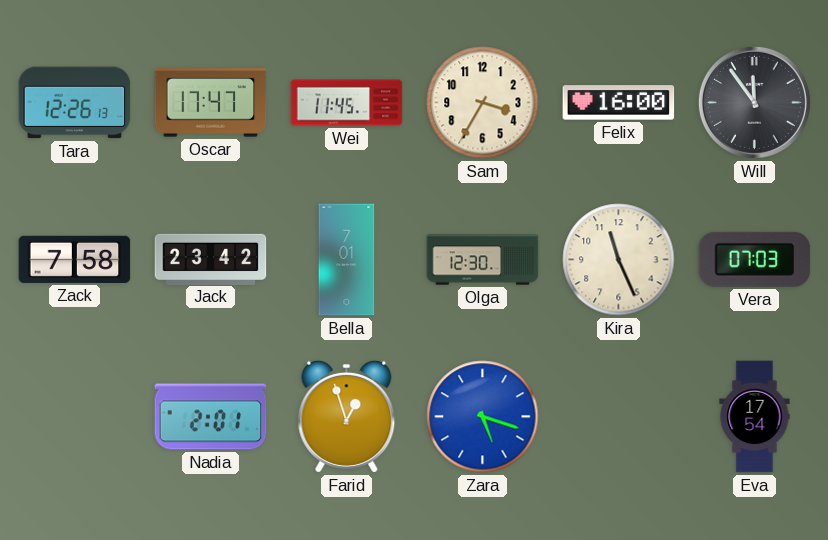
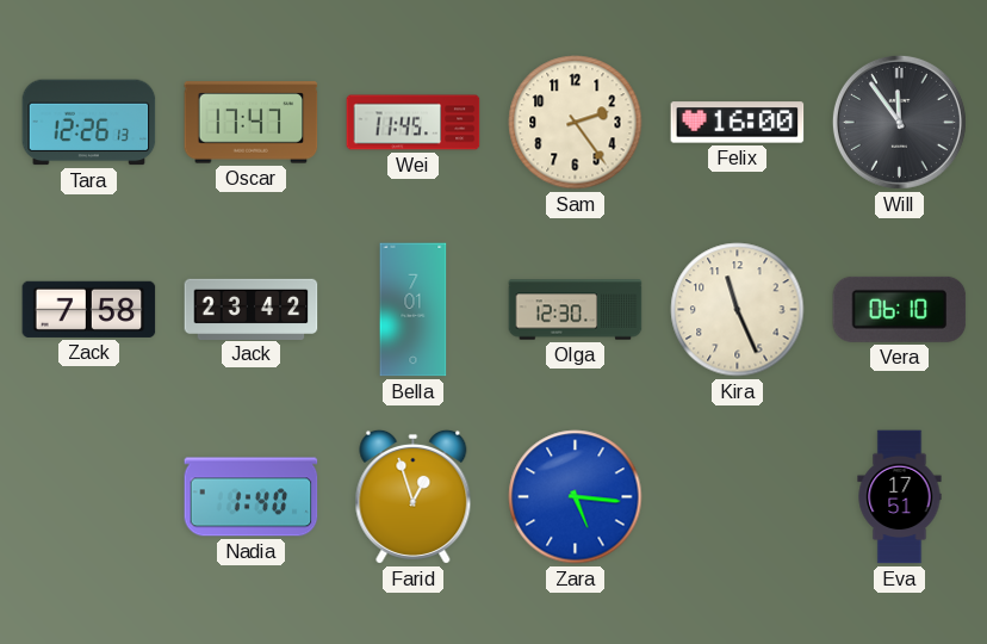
Sam: 3:35 -> 2:24
Vera: 07:03 -> 06:10
Nadia: 2:01 -> 1:40
Zara: 5:18 -> 5:16
Eva: 17:54 -> 17:51
